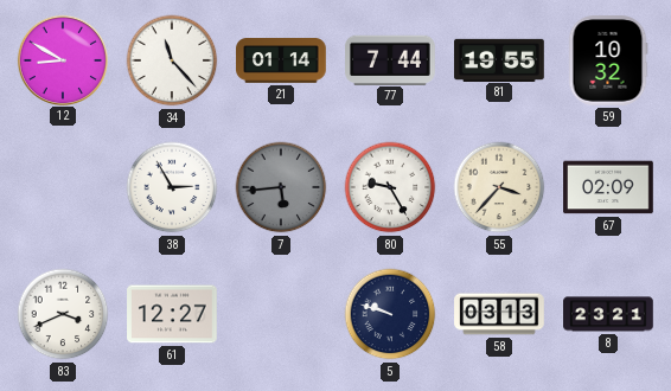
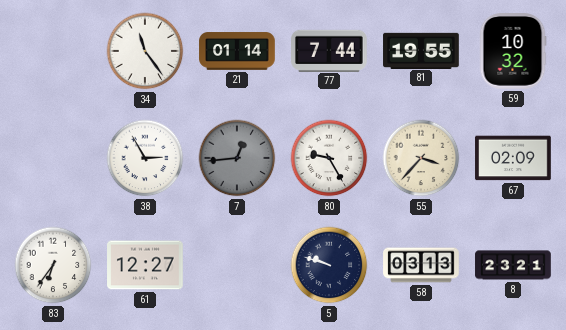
12: 8:50 -> none
34: 11:23 -> 11:24
7: 5:44 -> 12:44
83: 3:41 -> 6:36
